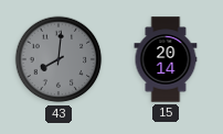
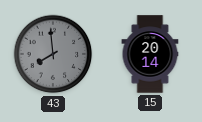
43: 8:01 -> 7:59
